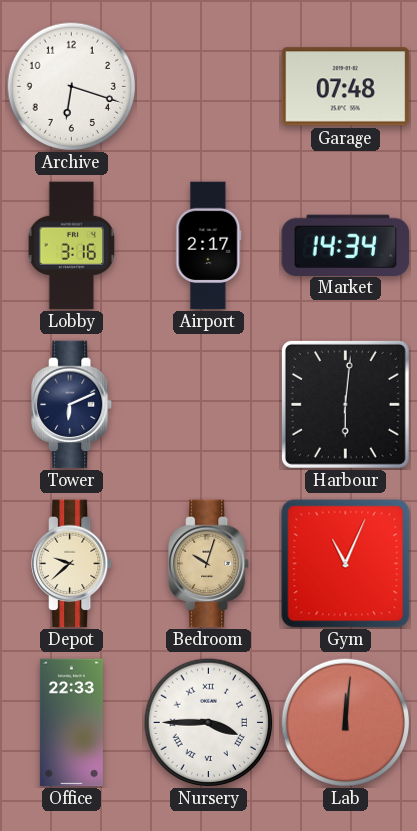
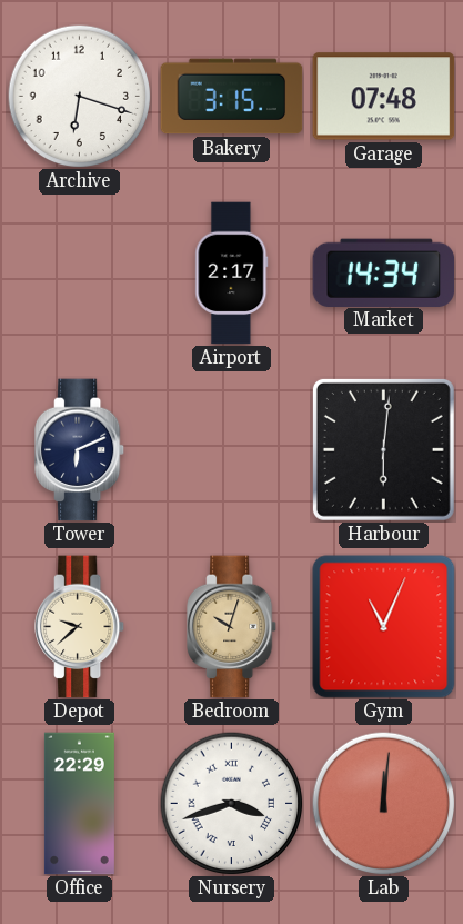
Bakery: none -> 3:15
Lobby: 3:16 -> none
Office: 22:33 -> 22:29
Nursery: 3:45 -> 3:42
